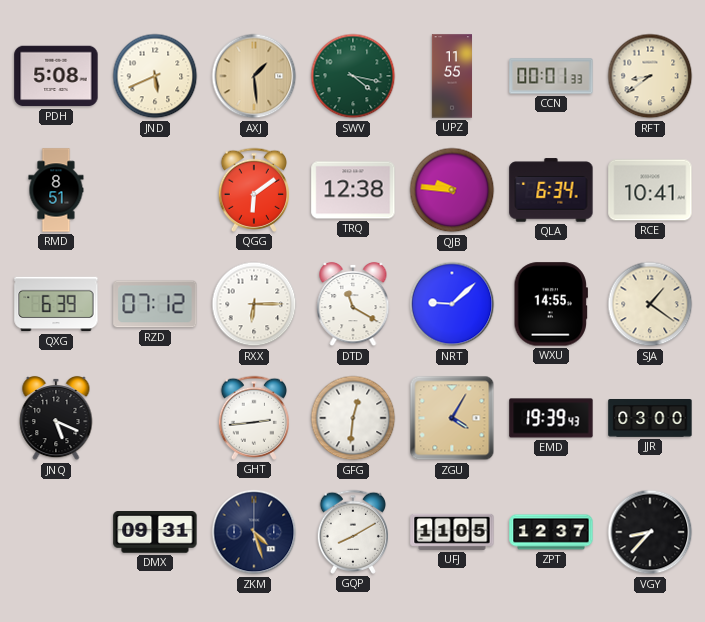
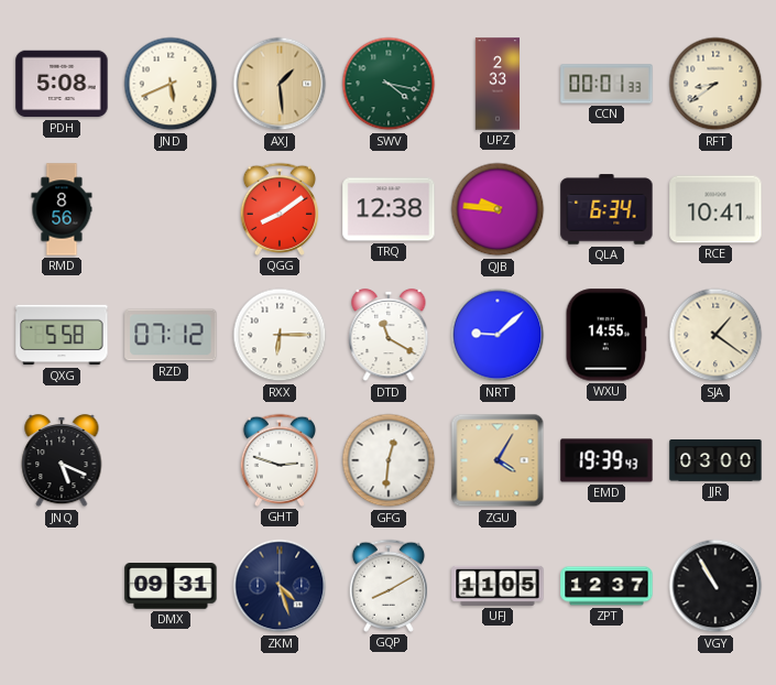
UPZ: 11:55 -> 2:33
RMD: 8:51 -> 8:56
QGG: 6:09 -> 8:09
QXG: 6:39 -> 5:58
GHT: 2:44 -> 2:48
VGY: 8:37 -> 10:55
